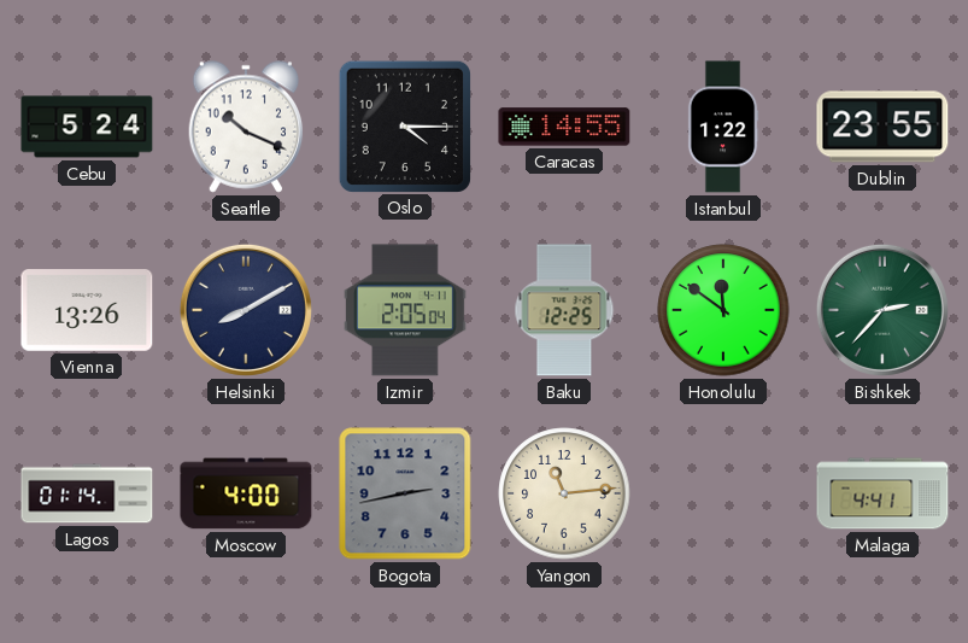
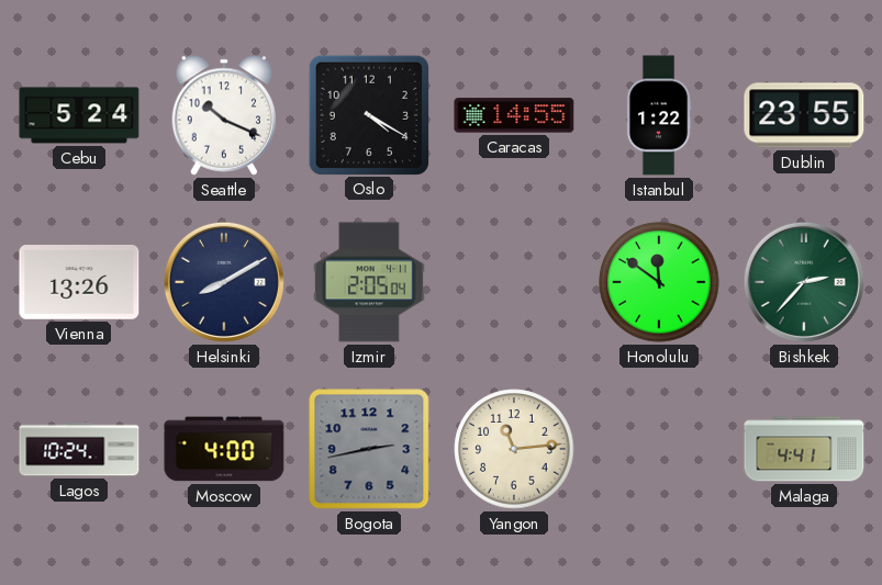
Oslo: 4:15 -> 4:20
Baku: 12:25 -> none
Lagos: 01:14 -> 10:24
